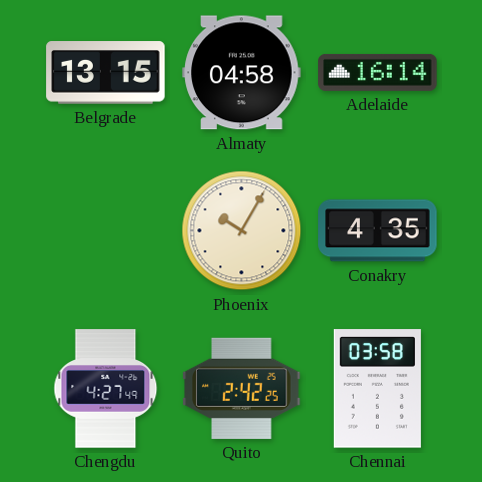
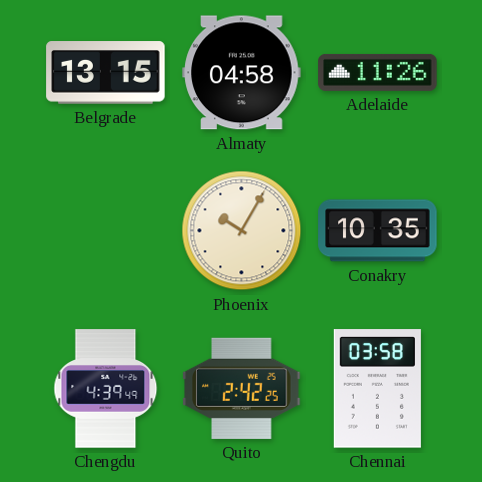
Adelaide: 16:14 -> 11:26
Conakry: 4:35 -> 10:35
Chengdu: 4:27 -> 4:39
